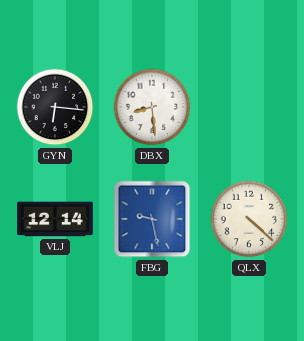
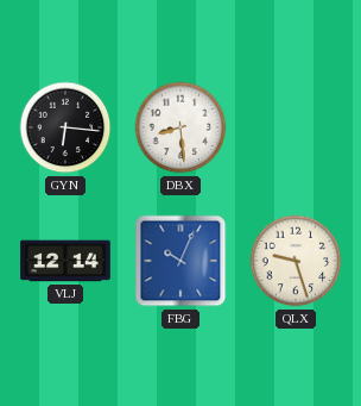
FBG: 9:28 -> 10:04
QLX: 4:22 -> 9:27
